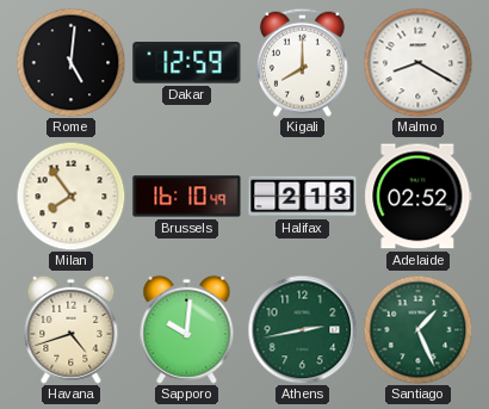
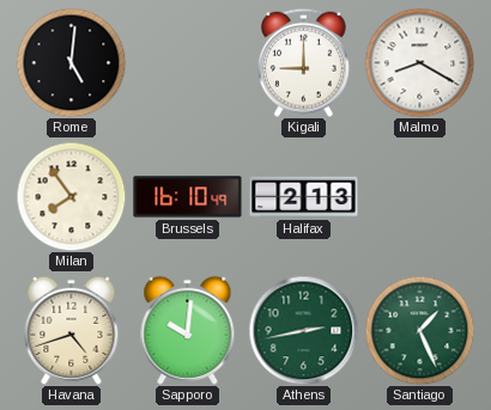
Dakar: 12:59 -> none
Kigali: 8:00 -> 9:00
Adelaide: 02:52 -> none
